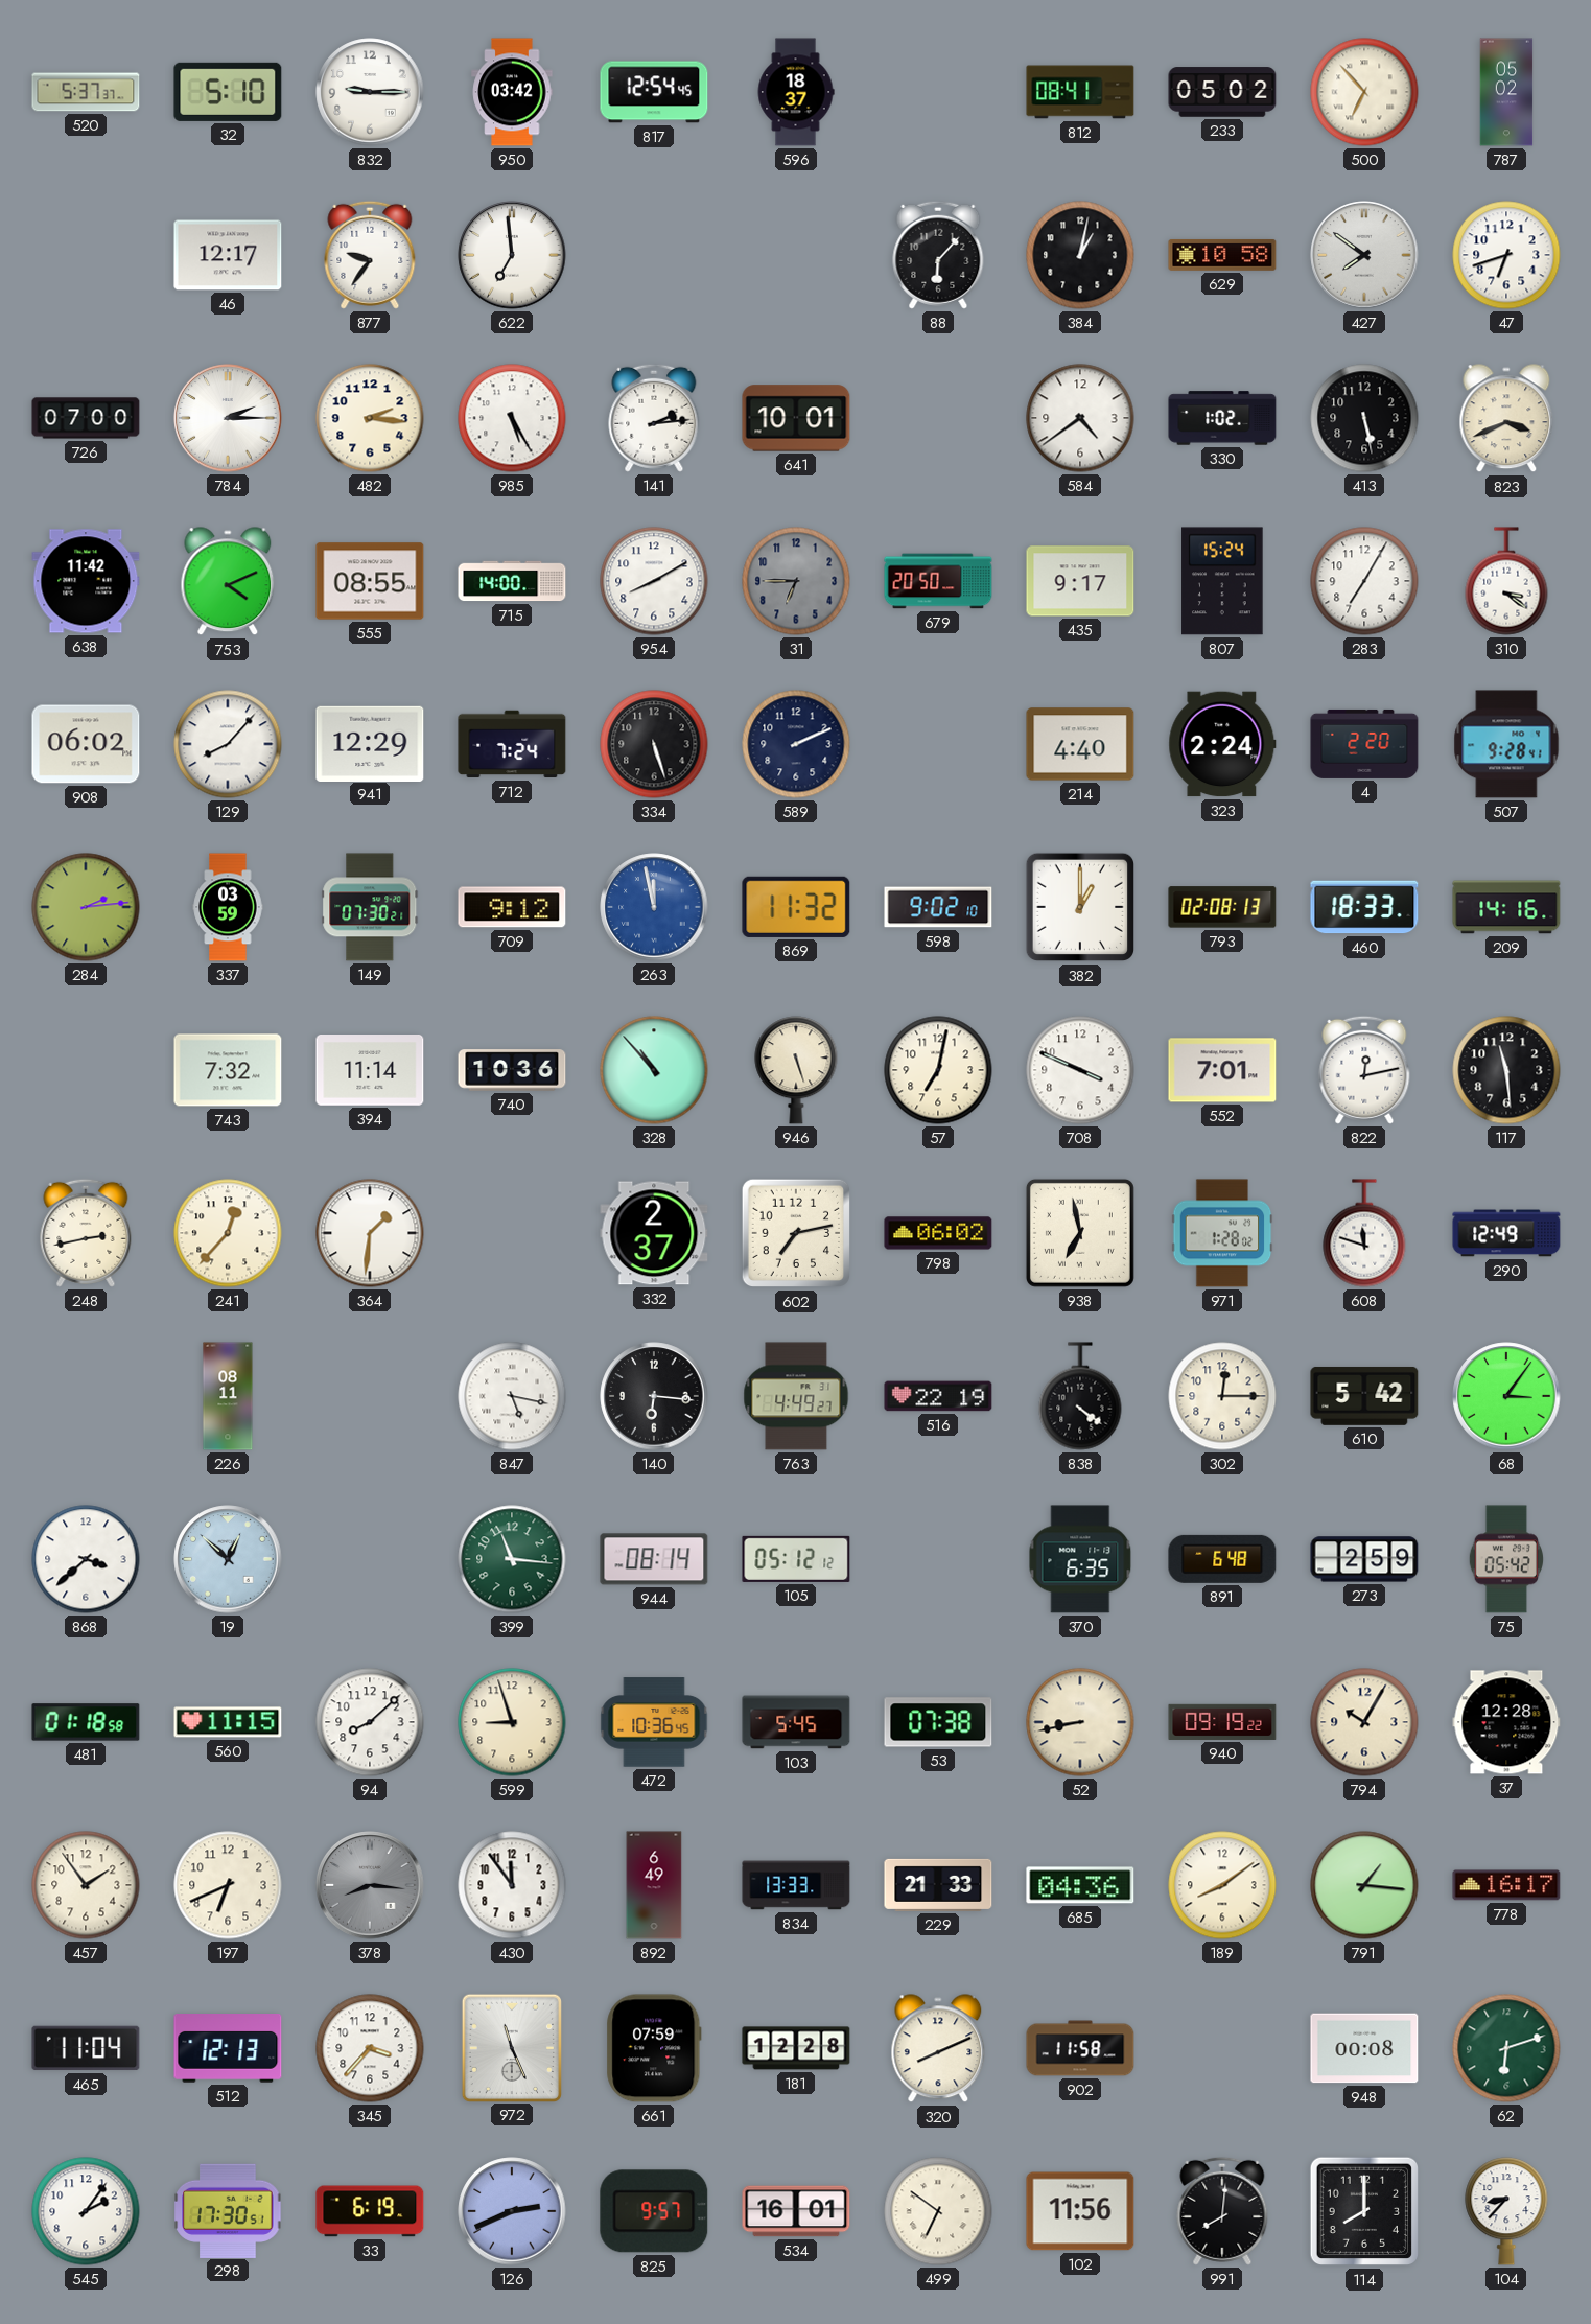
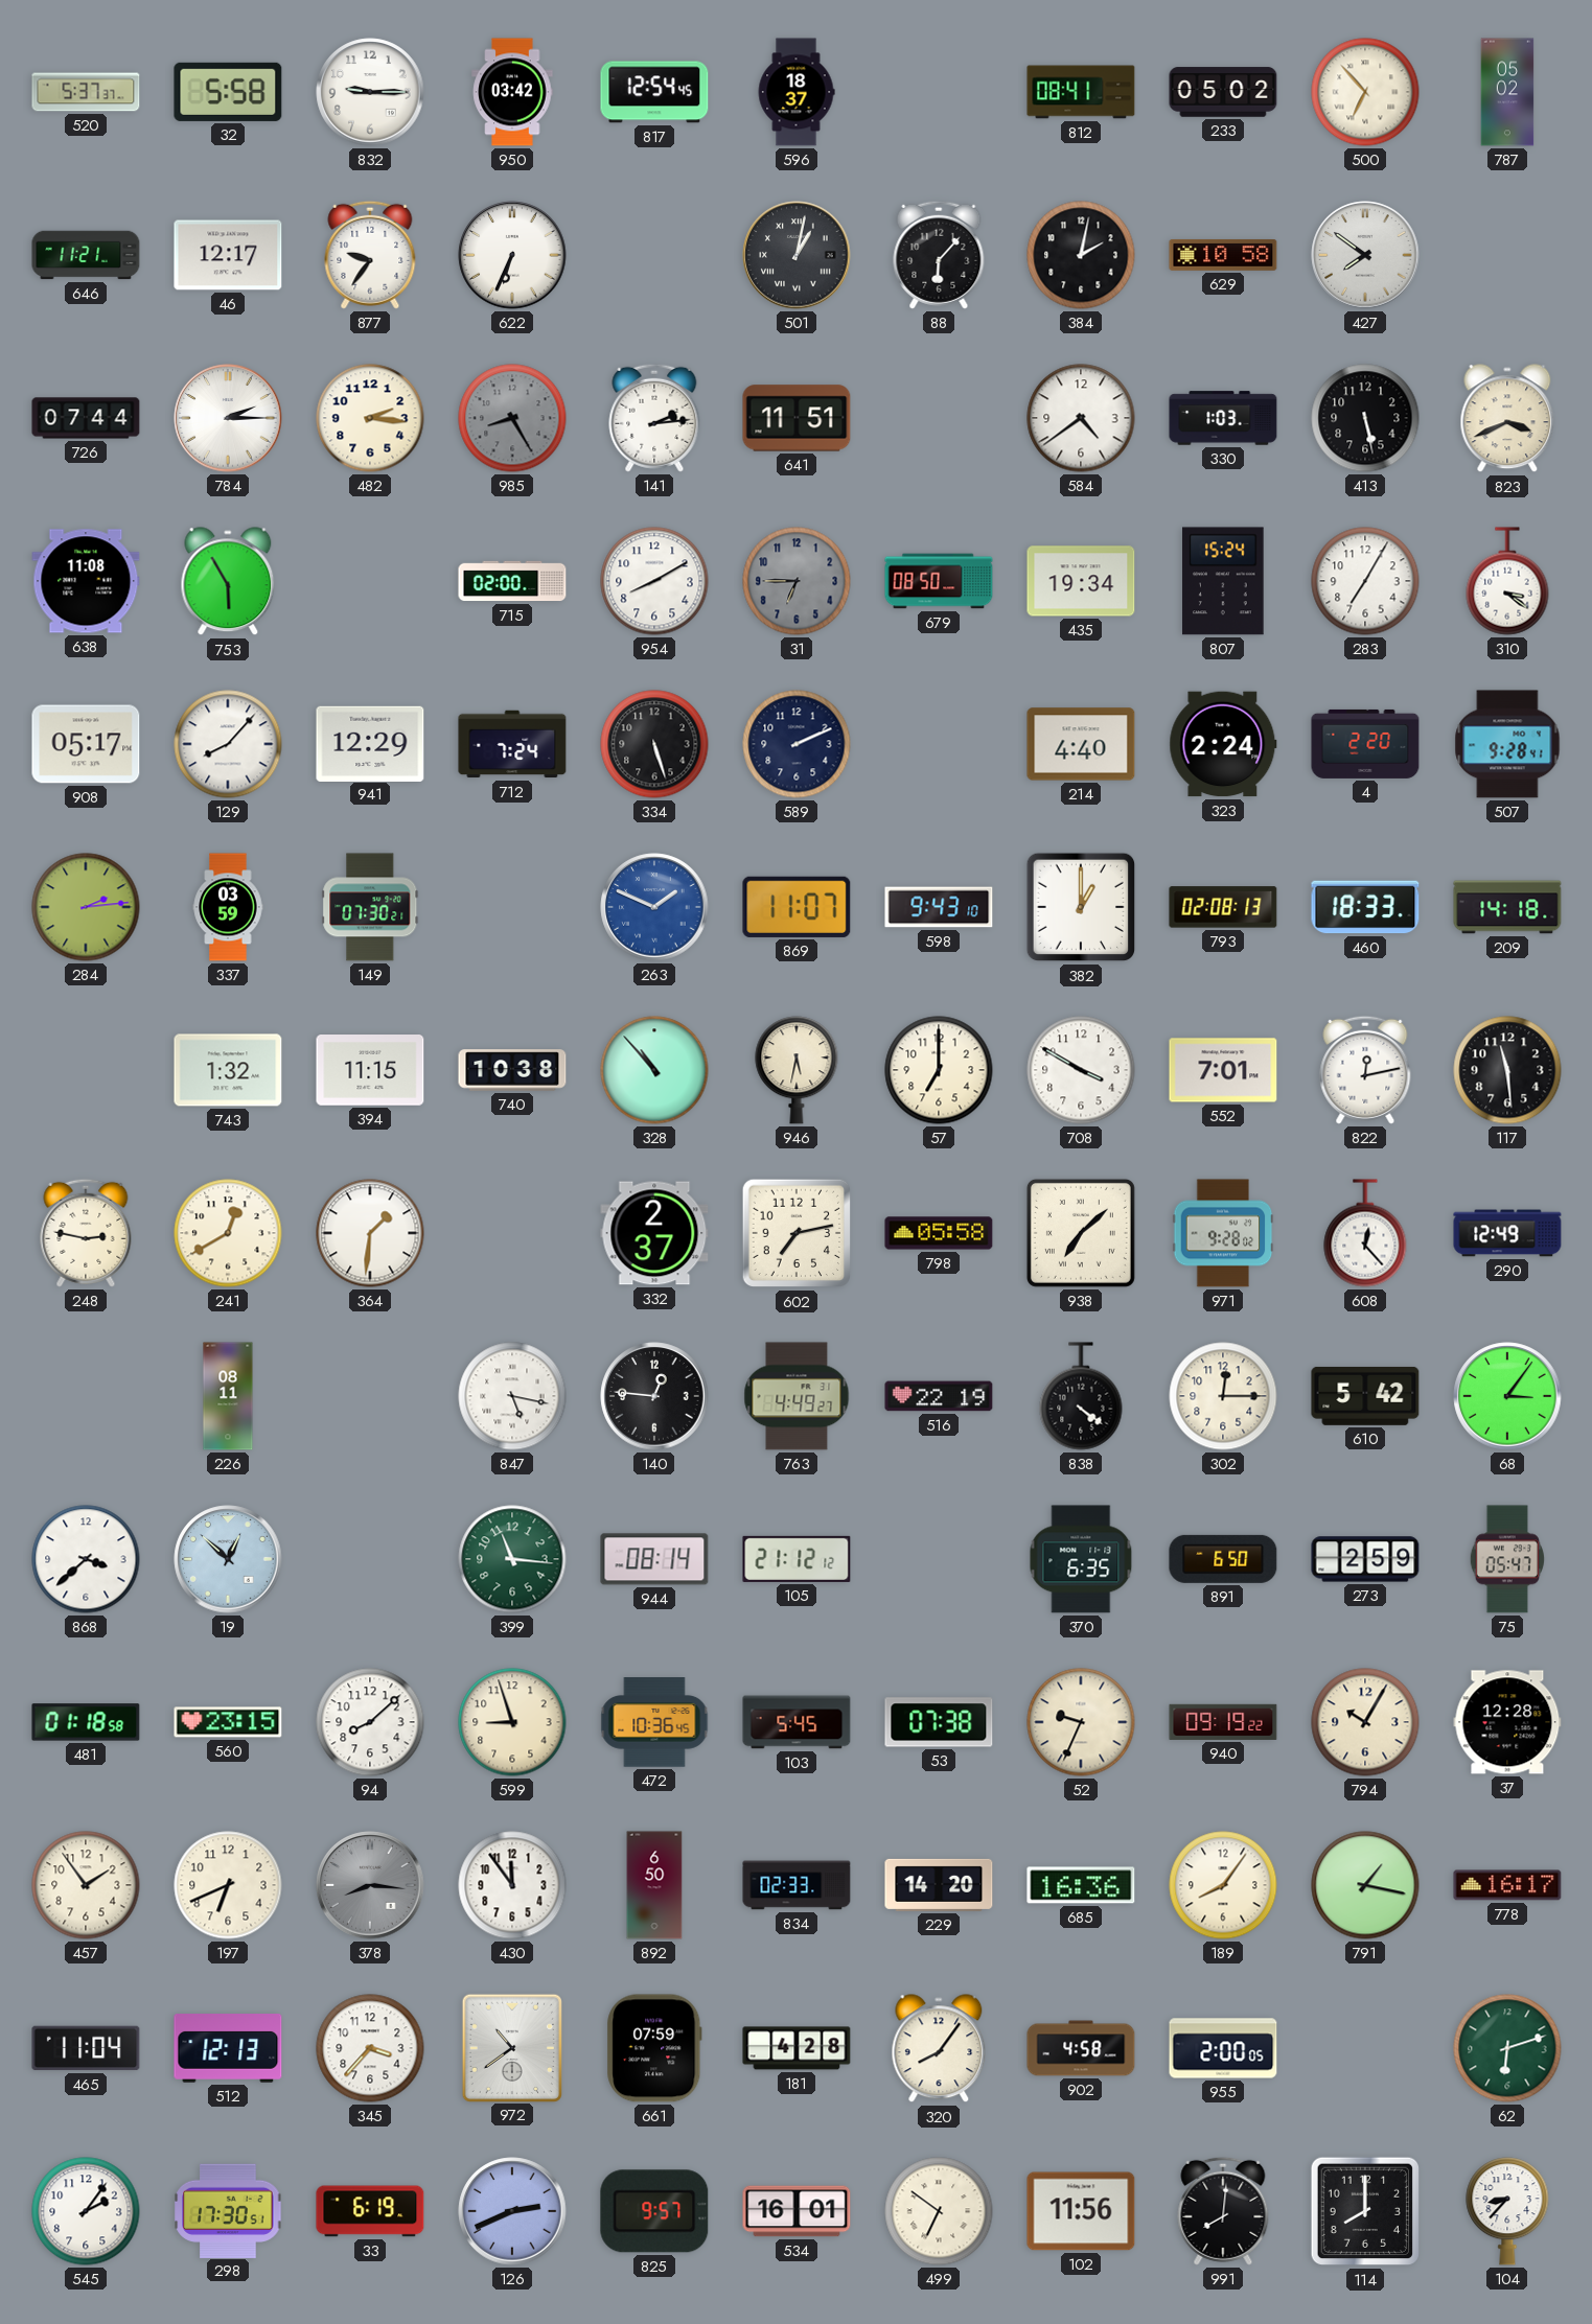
32: 5:10 -> 5:58
646: none -> 11:21
622: 6:59 -> 6:34
501: none -> 1:02
384: 1:02 -> 2:02
47: 6:42 -> none
726: 07:00 -> 07:44
985: 5:25 -> 8:25
985 dial: white -> grey
641: 10:01 -> 11:51
330: 1:02 -> 1:03
638: 11:42 -> 11:08
753: 4:11 -> 5:55
555: 08:55 -> none
715: 14:00 -> 02:00
679: 20:50 -> 08:50
435: 9:17 -> 19:34
908: 06:02 -> 05:17
709: 9:12 -> none
263: 11:58 -> 1:49
869: 11:32 -> 11:07
598: 9:02 -> 9:43
209: 14:16 -> 14:18
743: 7:32 -> 1:32
394: 11:14 -> 11:15
740: 10:36 -> 10:38
946: 5:27 -> 5:32
57: 7:02 -> 7:00
708: 3:49 -> 3:50
248: 2:43 -> 2:47
241: 12:37 -> 12:40
798: 06:02 -> 05:58
938: 6:58 -> 7:08
971: 1:28 -> 9:28
608: 11:48 -> 12:23
140: 6:16 -> 12:46
105: 05:12 -> 21:12
891: 6:48 -> 6:50
75: 05:42 -> 05:47
560: 11:15 -> 23:15
52: 8:43 -> 9:34
892: 6:49 -> 6:50
834: 13:33 -> 02:33
229: 21:33 -> 14:20
685: 04:36 -> 16:36
189: 8:09 -> 8:06
791: 1:16 -> 1:17
972: 11:26 -> 10:39
181: 12:28 -> 4:28
320: 8:11 -> 8:06
902: 11:58 -> 4:58
955: none -> 2:00
948: 00:08 -> none
